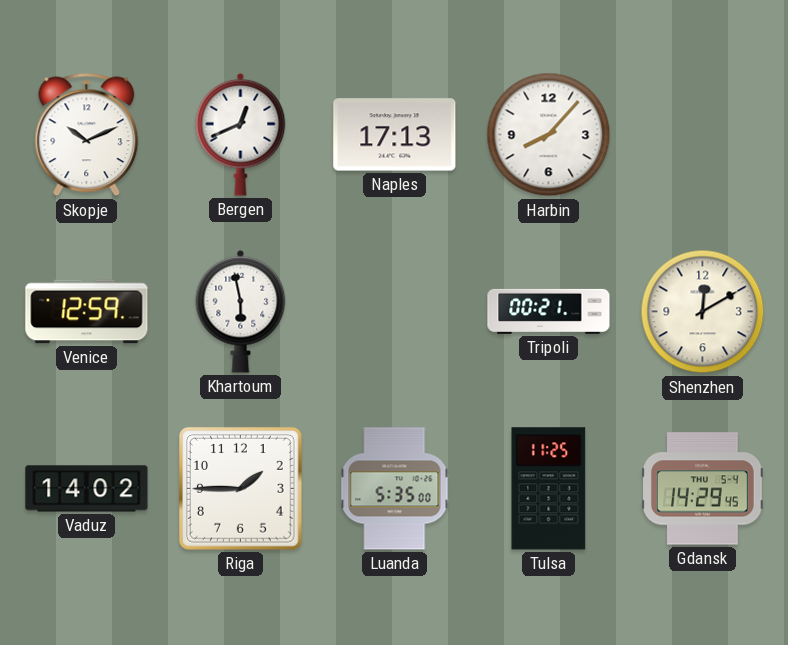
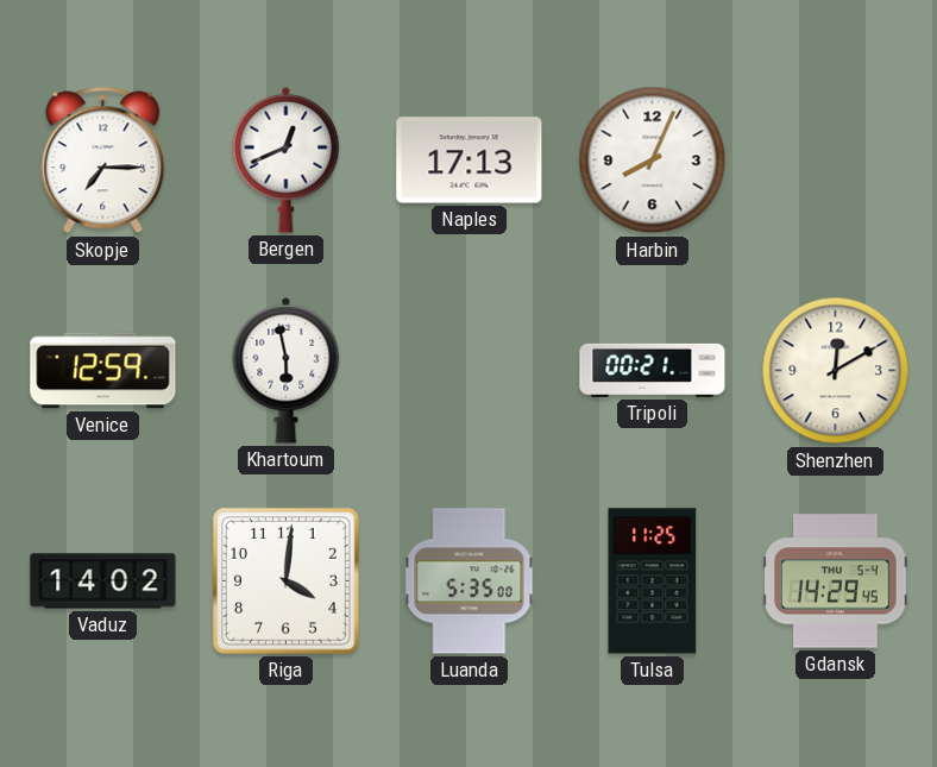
Skopje: 10:11 -> 7:15
Harbin: 8:07 -> 8:04
Riga: 1:45 -> 4:01
